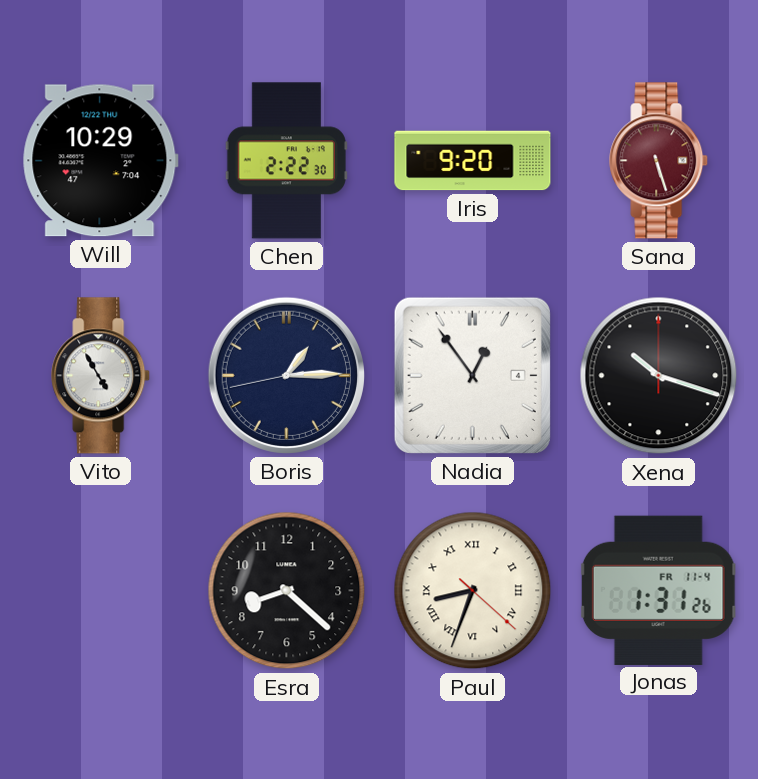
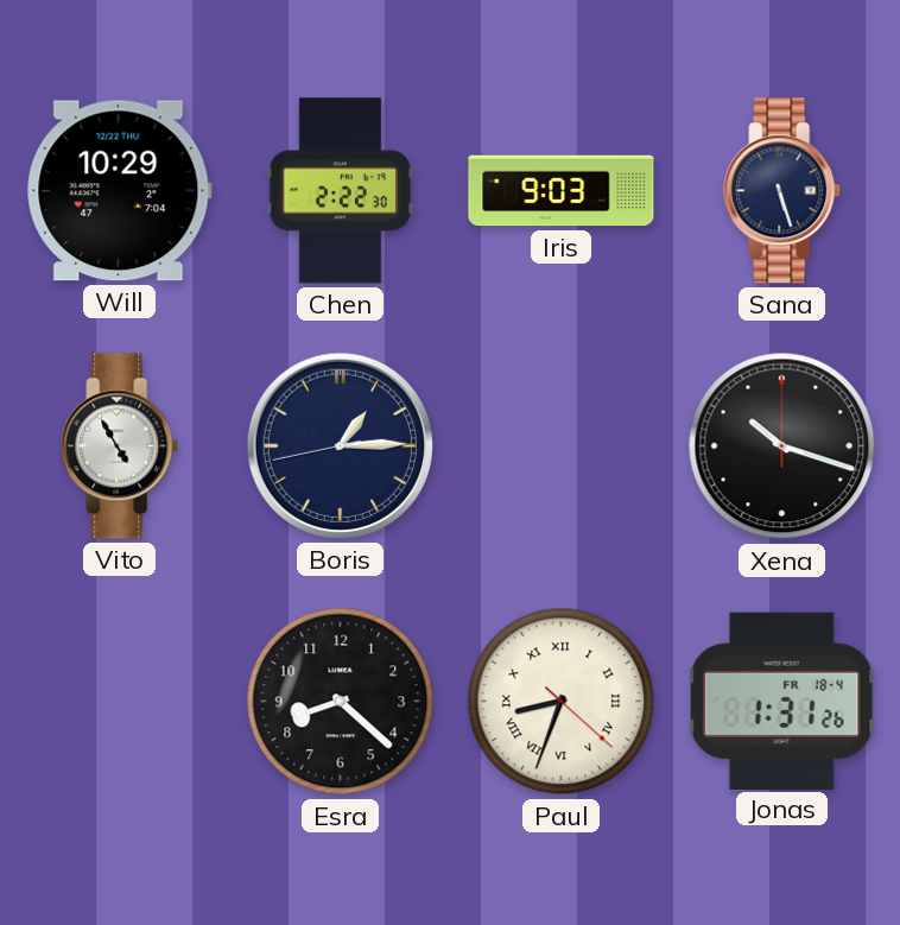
Iris: 9:20 -> 9:03
Sana dial: burgundy -> navy
Nadia: 12:54 -> none
Jonas date: FR 11-4 -> FR 18-4
